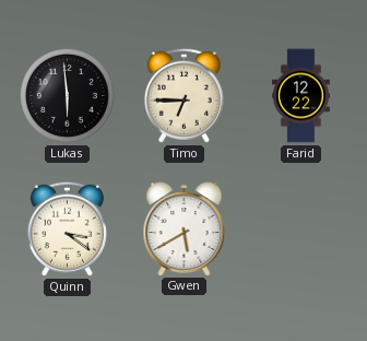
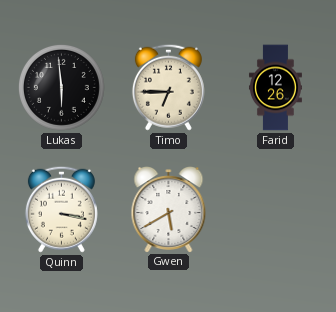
Farid: 12:22 -> 12:26
Quinn: 3:21 -> 3:17
